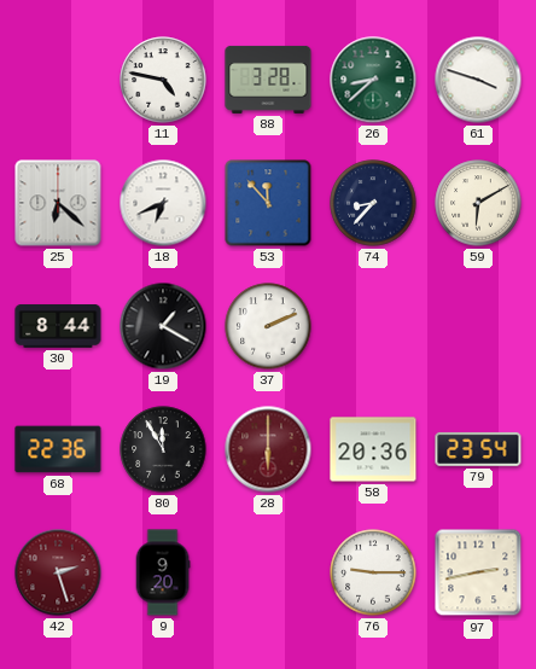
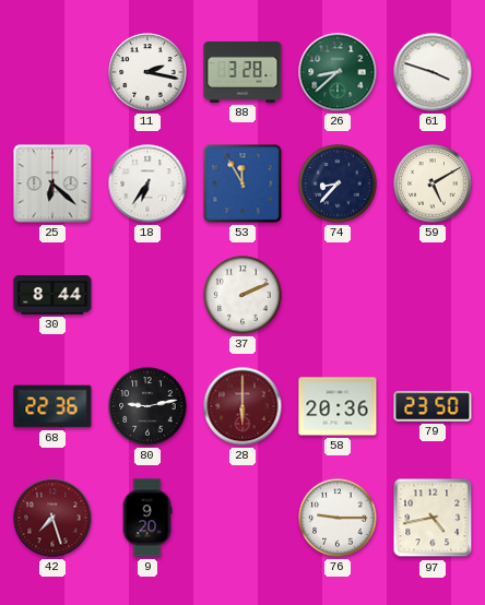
11: 4:47 -> 2:17
18: 6:41 -> 6:36
53: 11:53 -> 11:55
59: 6:10 -> 5:10
19: 1:20 -> none
80: 11:55 -> 9:13
79: 23:54 -> 23:50
42: 2:27 -> 7:27
97: 2:43 -> 4:43
